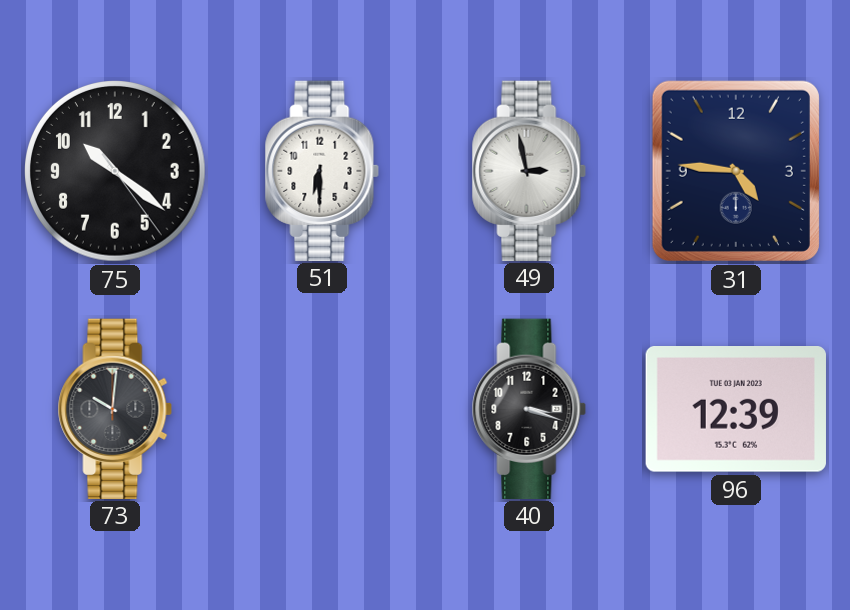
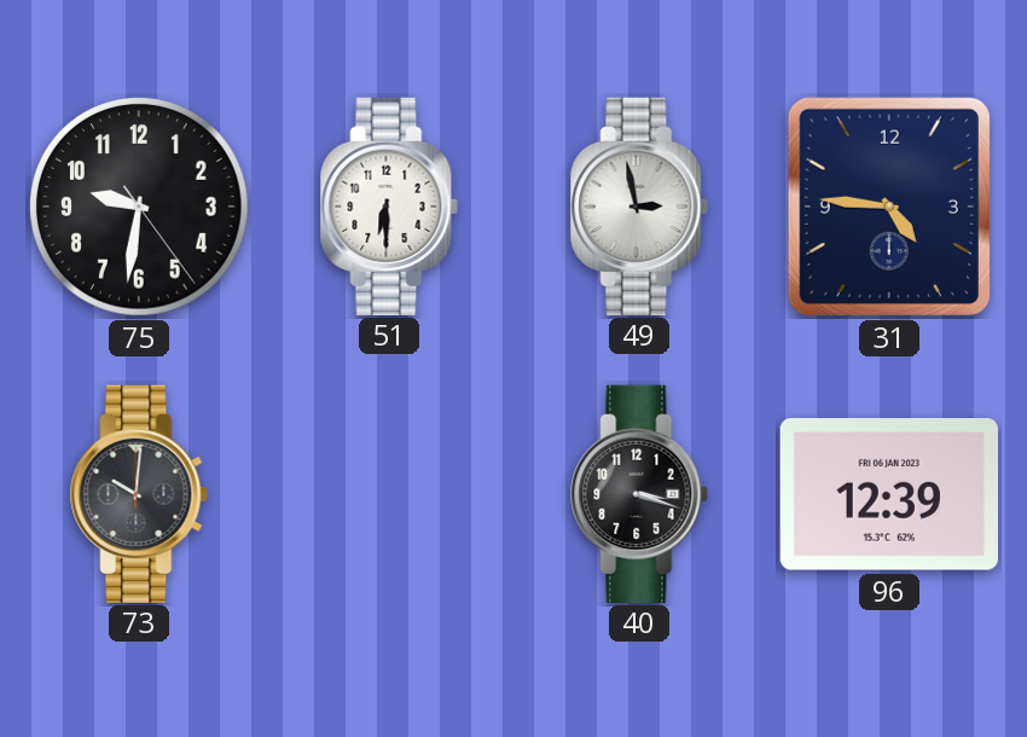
75: 10:21 -> 9:31
96 date: TUE 03 JAN 2023 -> FRI 06 JAN 2023
